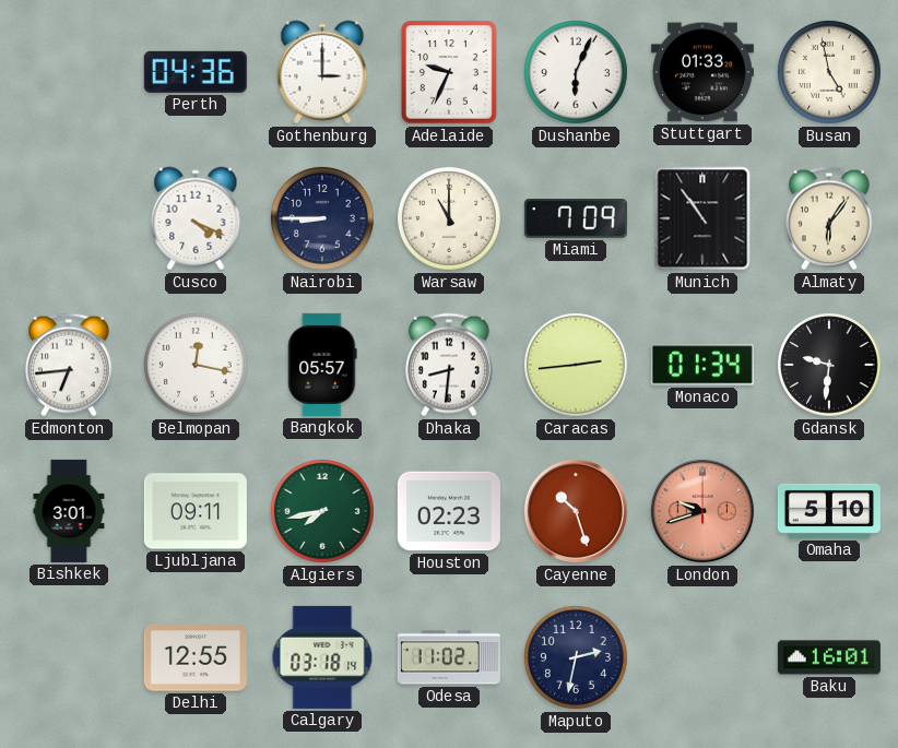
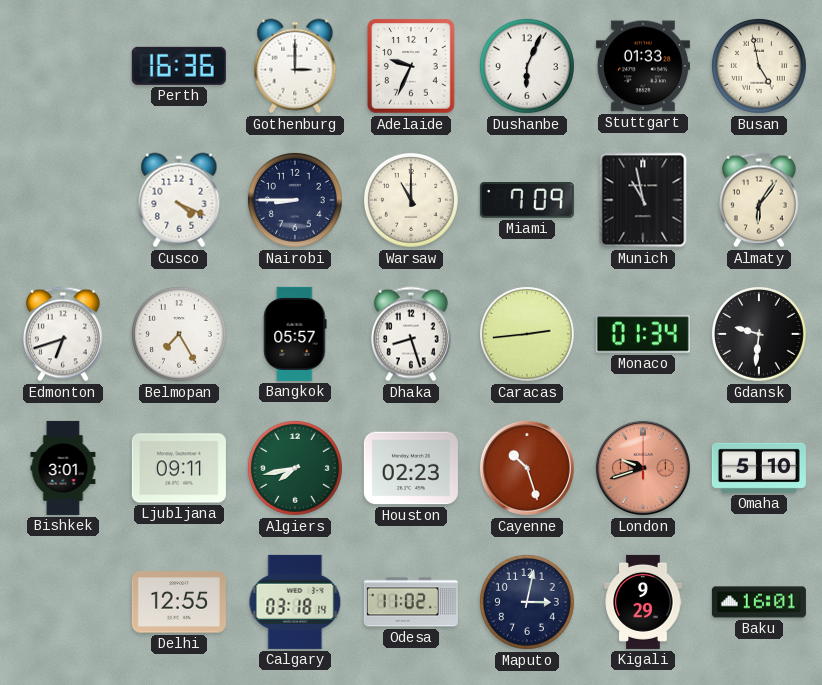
Perth: 04:36 -> 16:36
Munich: 10:54 -> 10:58
Edmonton: 6:44 -> 6:42
Belmopan: 12:17 -> 7:25
Dhaka: 8:31 -> 8:27
Maputo: 2:32 -> 3:02
Kigali: none -> 9:29
